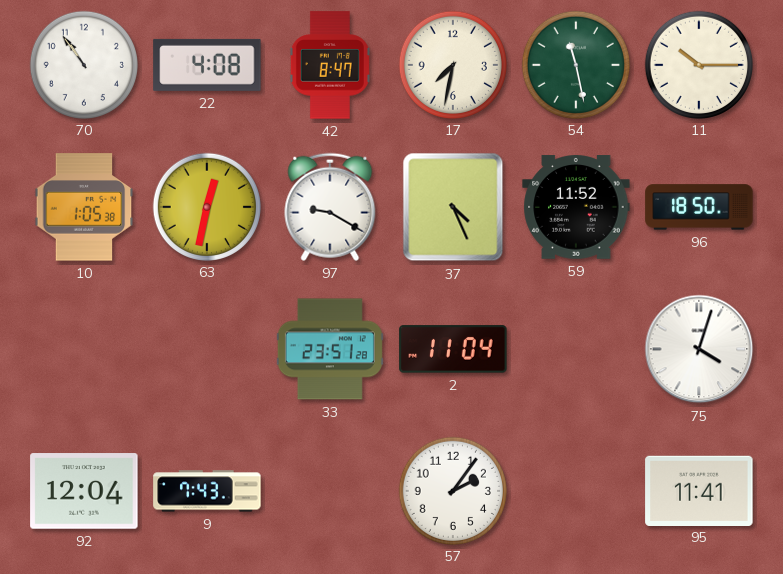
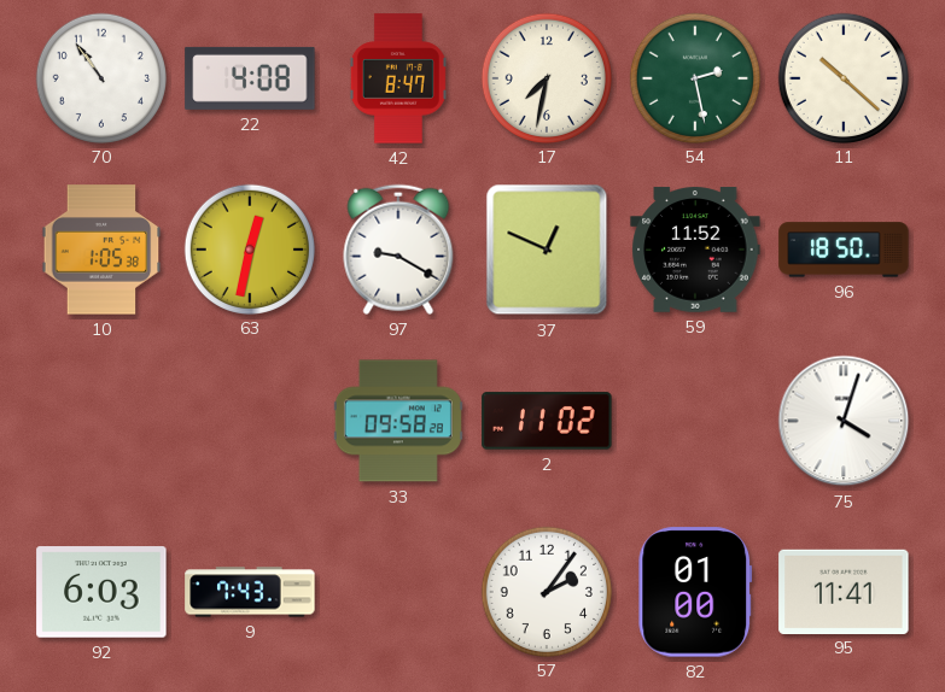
54: 11:28 -> 2:28
11: 10:15 -> 10:22
37: 4:26 -> 12:49
33: 23:51 -> 09:58
2: 11:04 -> 11:02
92: 12:04 -> 6:03
82: none -> 01:00
